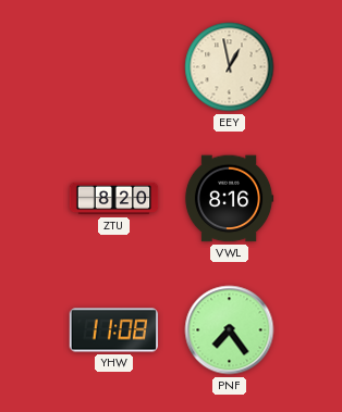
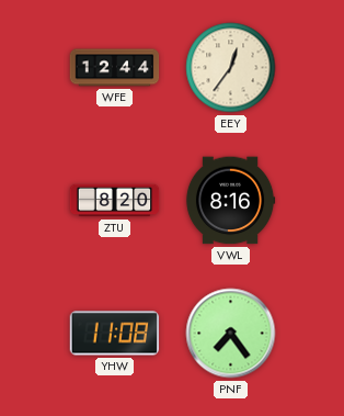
WFE: none -> 12:44
EEY: 12:58 -> 12:36
